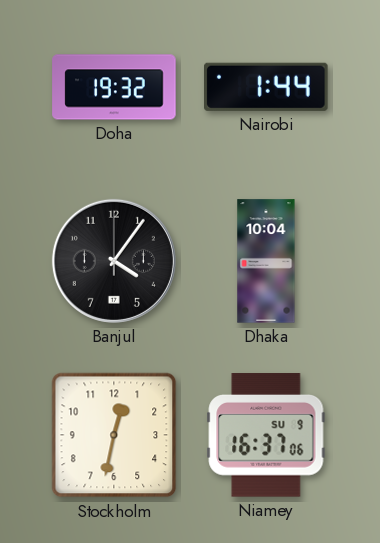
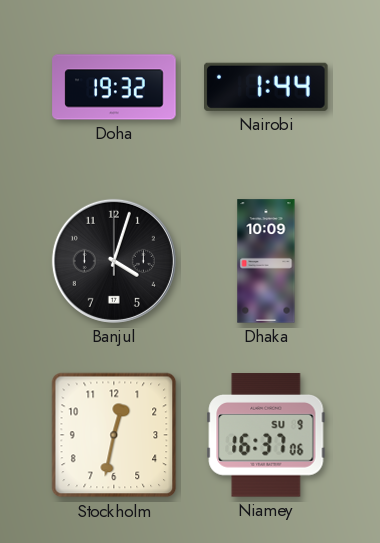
Banjul: 4:06 -> 4:03
Dhaka: 10:04 -> 10:09
